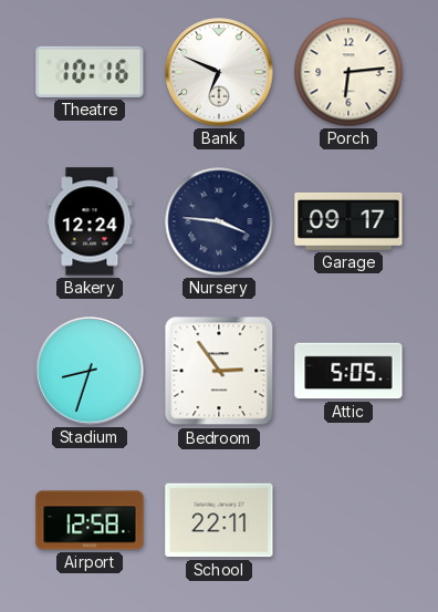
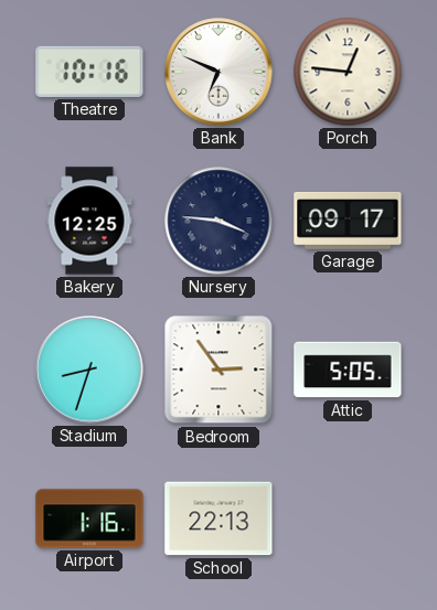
Porch: 6:14 -> 12:46
Bakery: 12:24 -> 12:25
Airport: 12:58 -> 1:16
School: 22:11 -> 22:13
